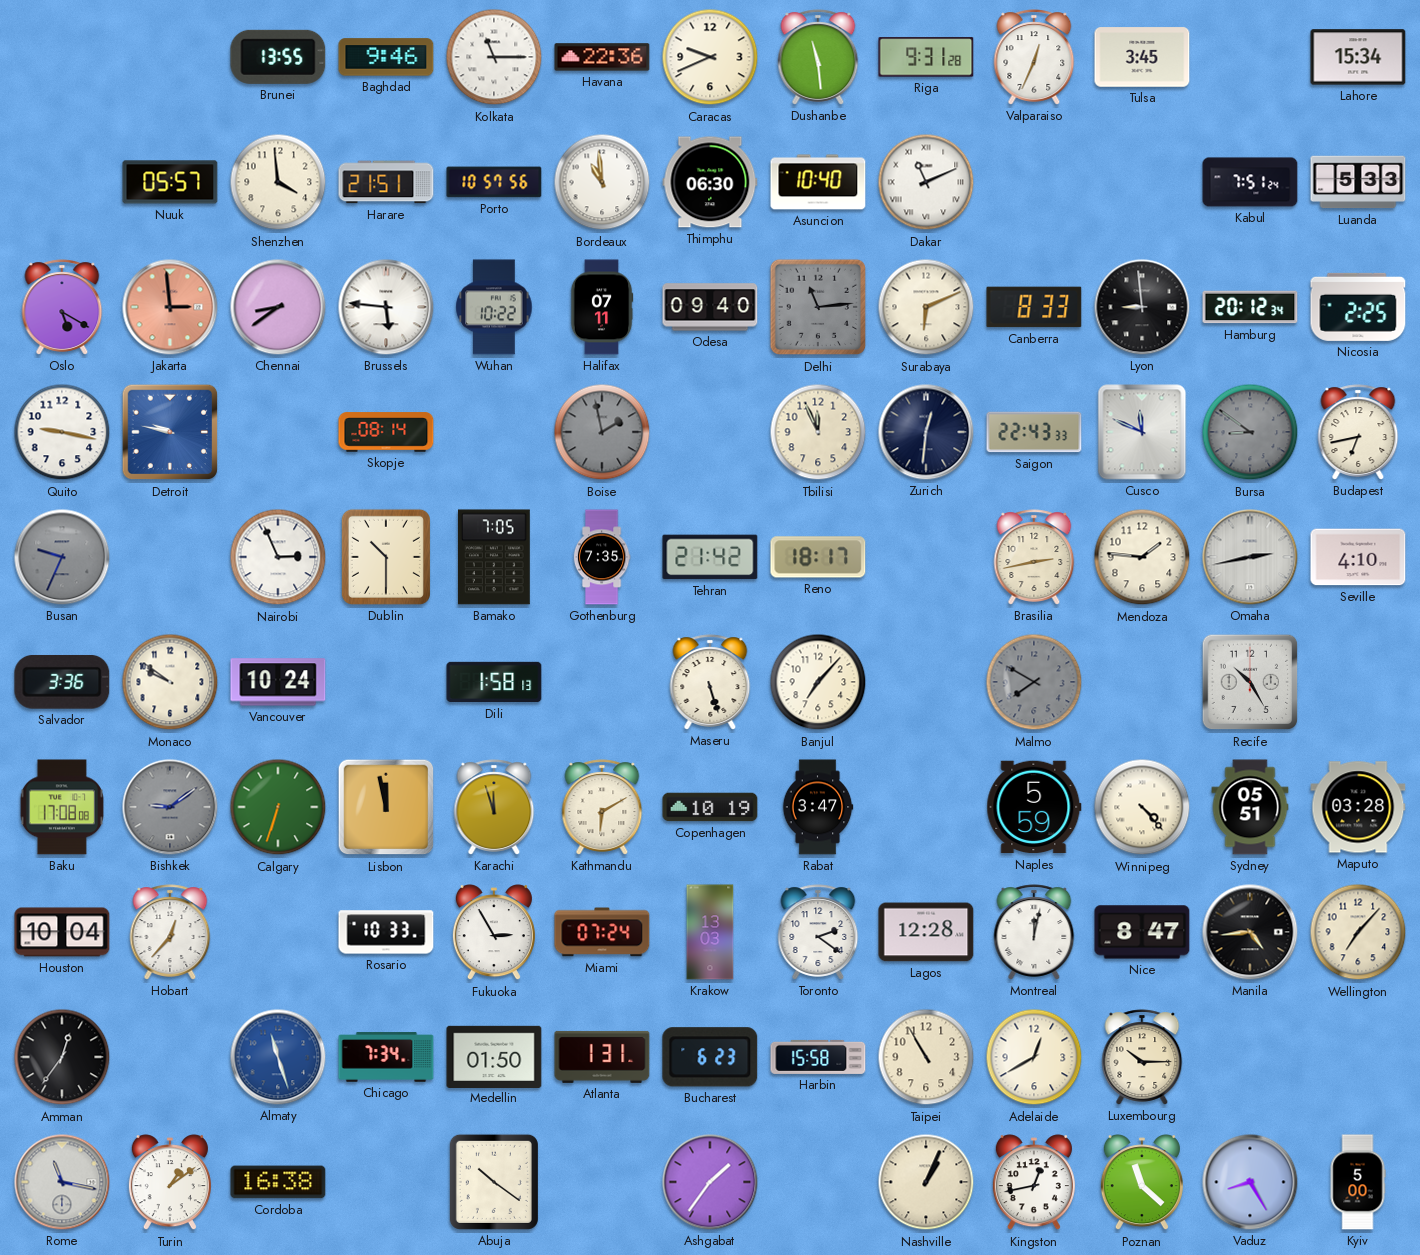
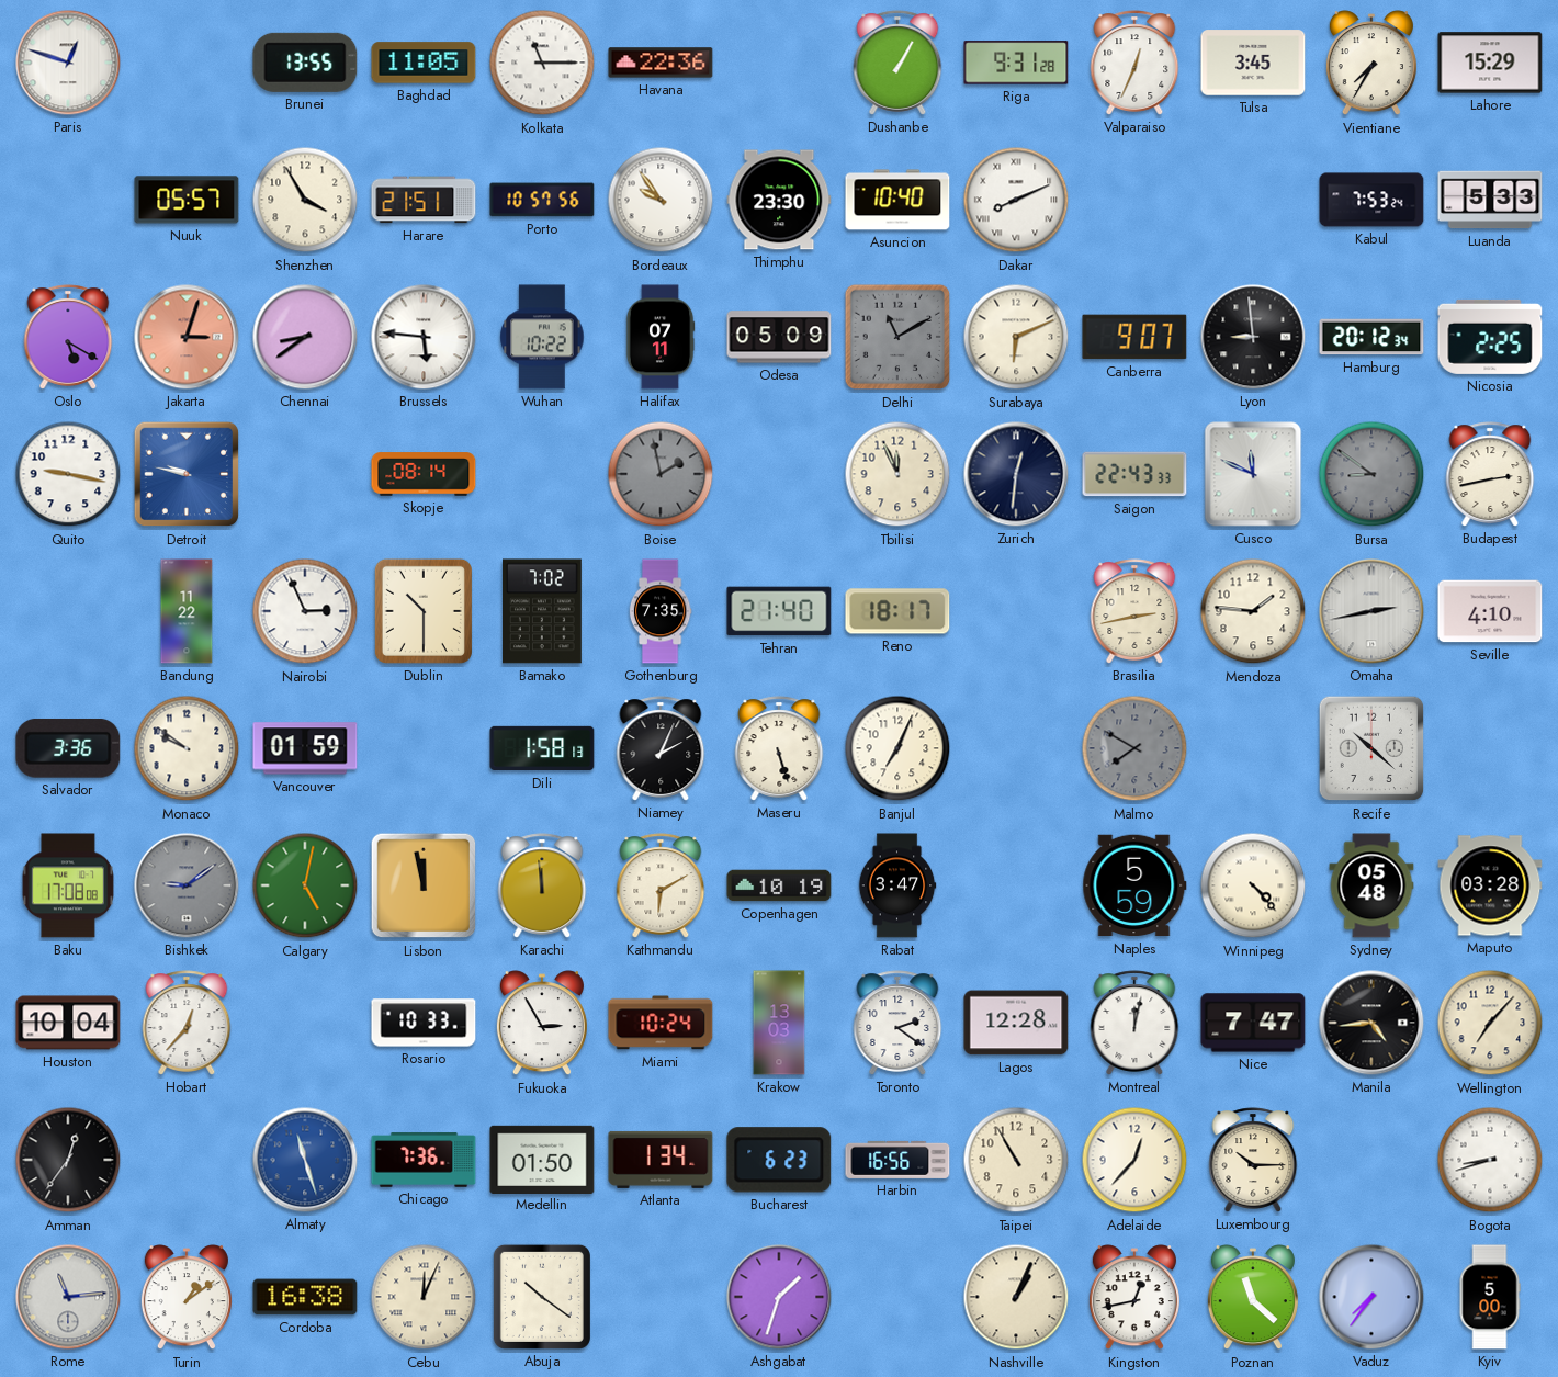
Paris: none -> 12:48
Baghdad: 9:46 -> 11:05
Caracas: 9:41 -> none
Dushanbe: 11:29 -> 1:05
Vientiane: none -> 7:35
Lahore: 15:34 -> 15:29
Shenzhen: 3:59 -> 3:55
Bordeaux: 10:59 -> 9:54
Thimphu: 06:30 -> 23:30
Dakar: 11:11 -> 8:11
Kabul: 7:51 -> 7:53
Jakarta: 2:59 -> 3:03
Odesa: 09:40 -> 05:09
Delhi: 11:14 -> 11:10
Canberra: 8:33 -> 9:07
Budapest: 6:43 -> 2:43
Busan: 9:34 -> none
Bandung: none -> 11:22
Bamako: 7:05 -> 7:02
Tehran: 21:42 -> 21:40
Vancouver: 10:24 -> 01:59
Niamey: none -> 2:04
Banjul: 7:07 -> 7:04
Recife: 10:25 -> 10:22
Calgary: 6:33 -> 5:02
Karachi: 11:57 -> 11:59
Sydney: 05:51 -> 05:48
Miami: 07:24 -> 10:24
Nice: 8:47 -> 7:47
Chicago: 7:34 -> 7:36
Atlanta: 1:31 -> 1:34
Harbin: 15:58 -> 16:56
Adelaide: 12:40 -> 12:37
Bogota: none -> 8:42
Rome: 11:17 -> 11:14
Cebu: none -> 12:04
Ashgabat: 1:36 -> 1:33
Vaduz: 8:25 -> 7:36
